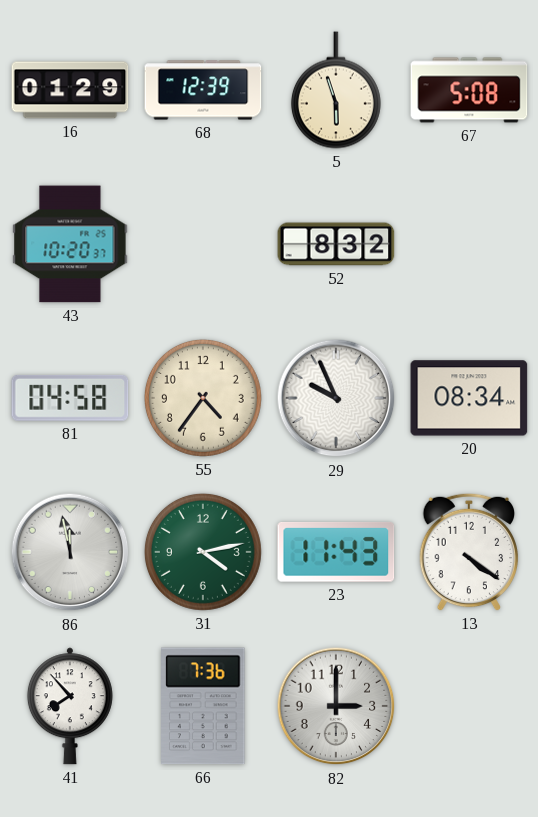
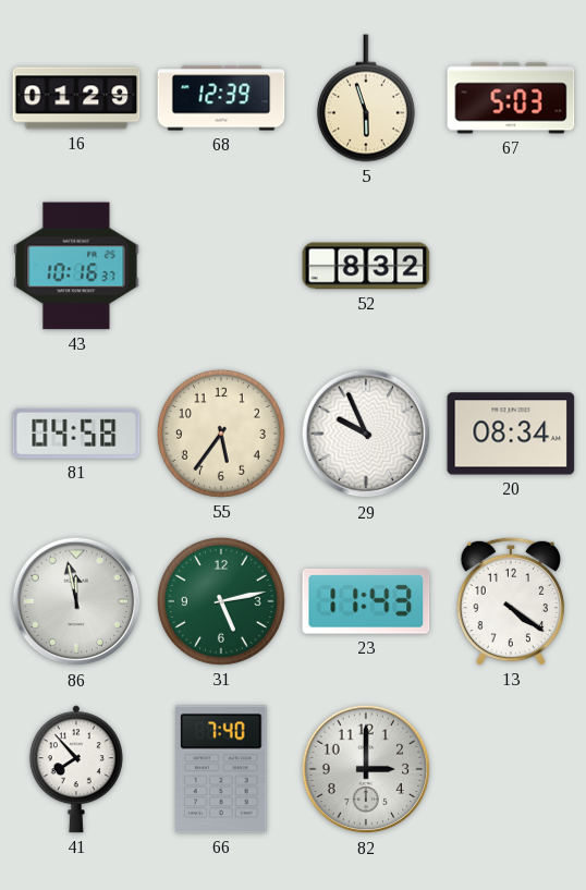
67: 5:08 -> 5:03
43: 10:20 -> 10:16
55: 4:36 -> 5:36
31: 4:13 -> 5:13
66: 7:36 -> 7:40
